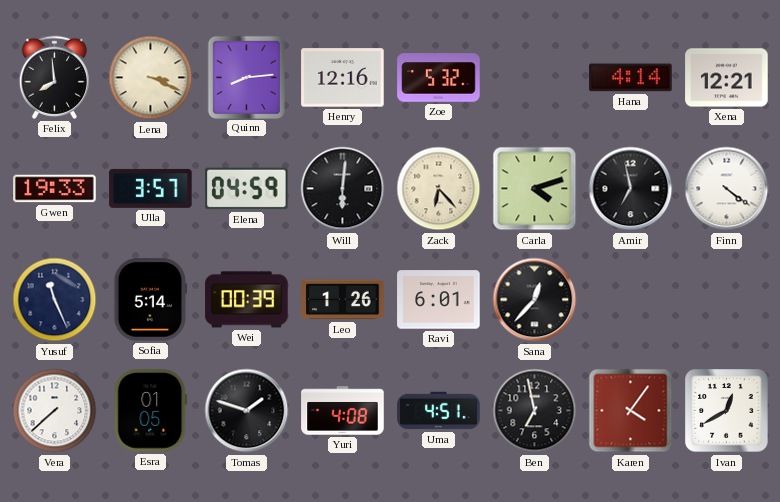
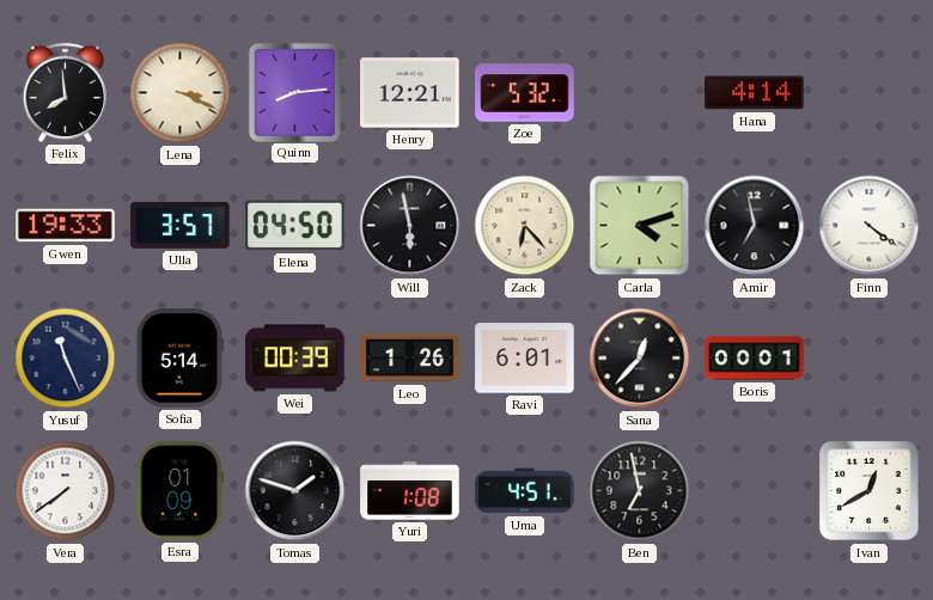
Henry: 12:16 -> 12:21
Xena: 12:21 -> none
Elena: 04:59 -> 04:50
Will: 6:01 -> 5:58
Boris: none -> 00:01
Vera: 7:38 -> 7:39
Esra: 01:05 -> 01:09
Yuri: 4:08 -> 1:08
Karen: 4:06 -> none
